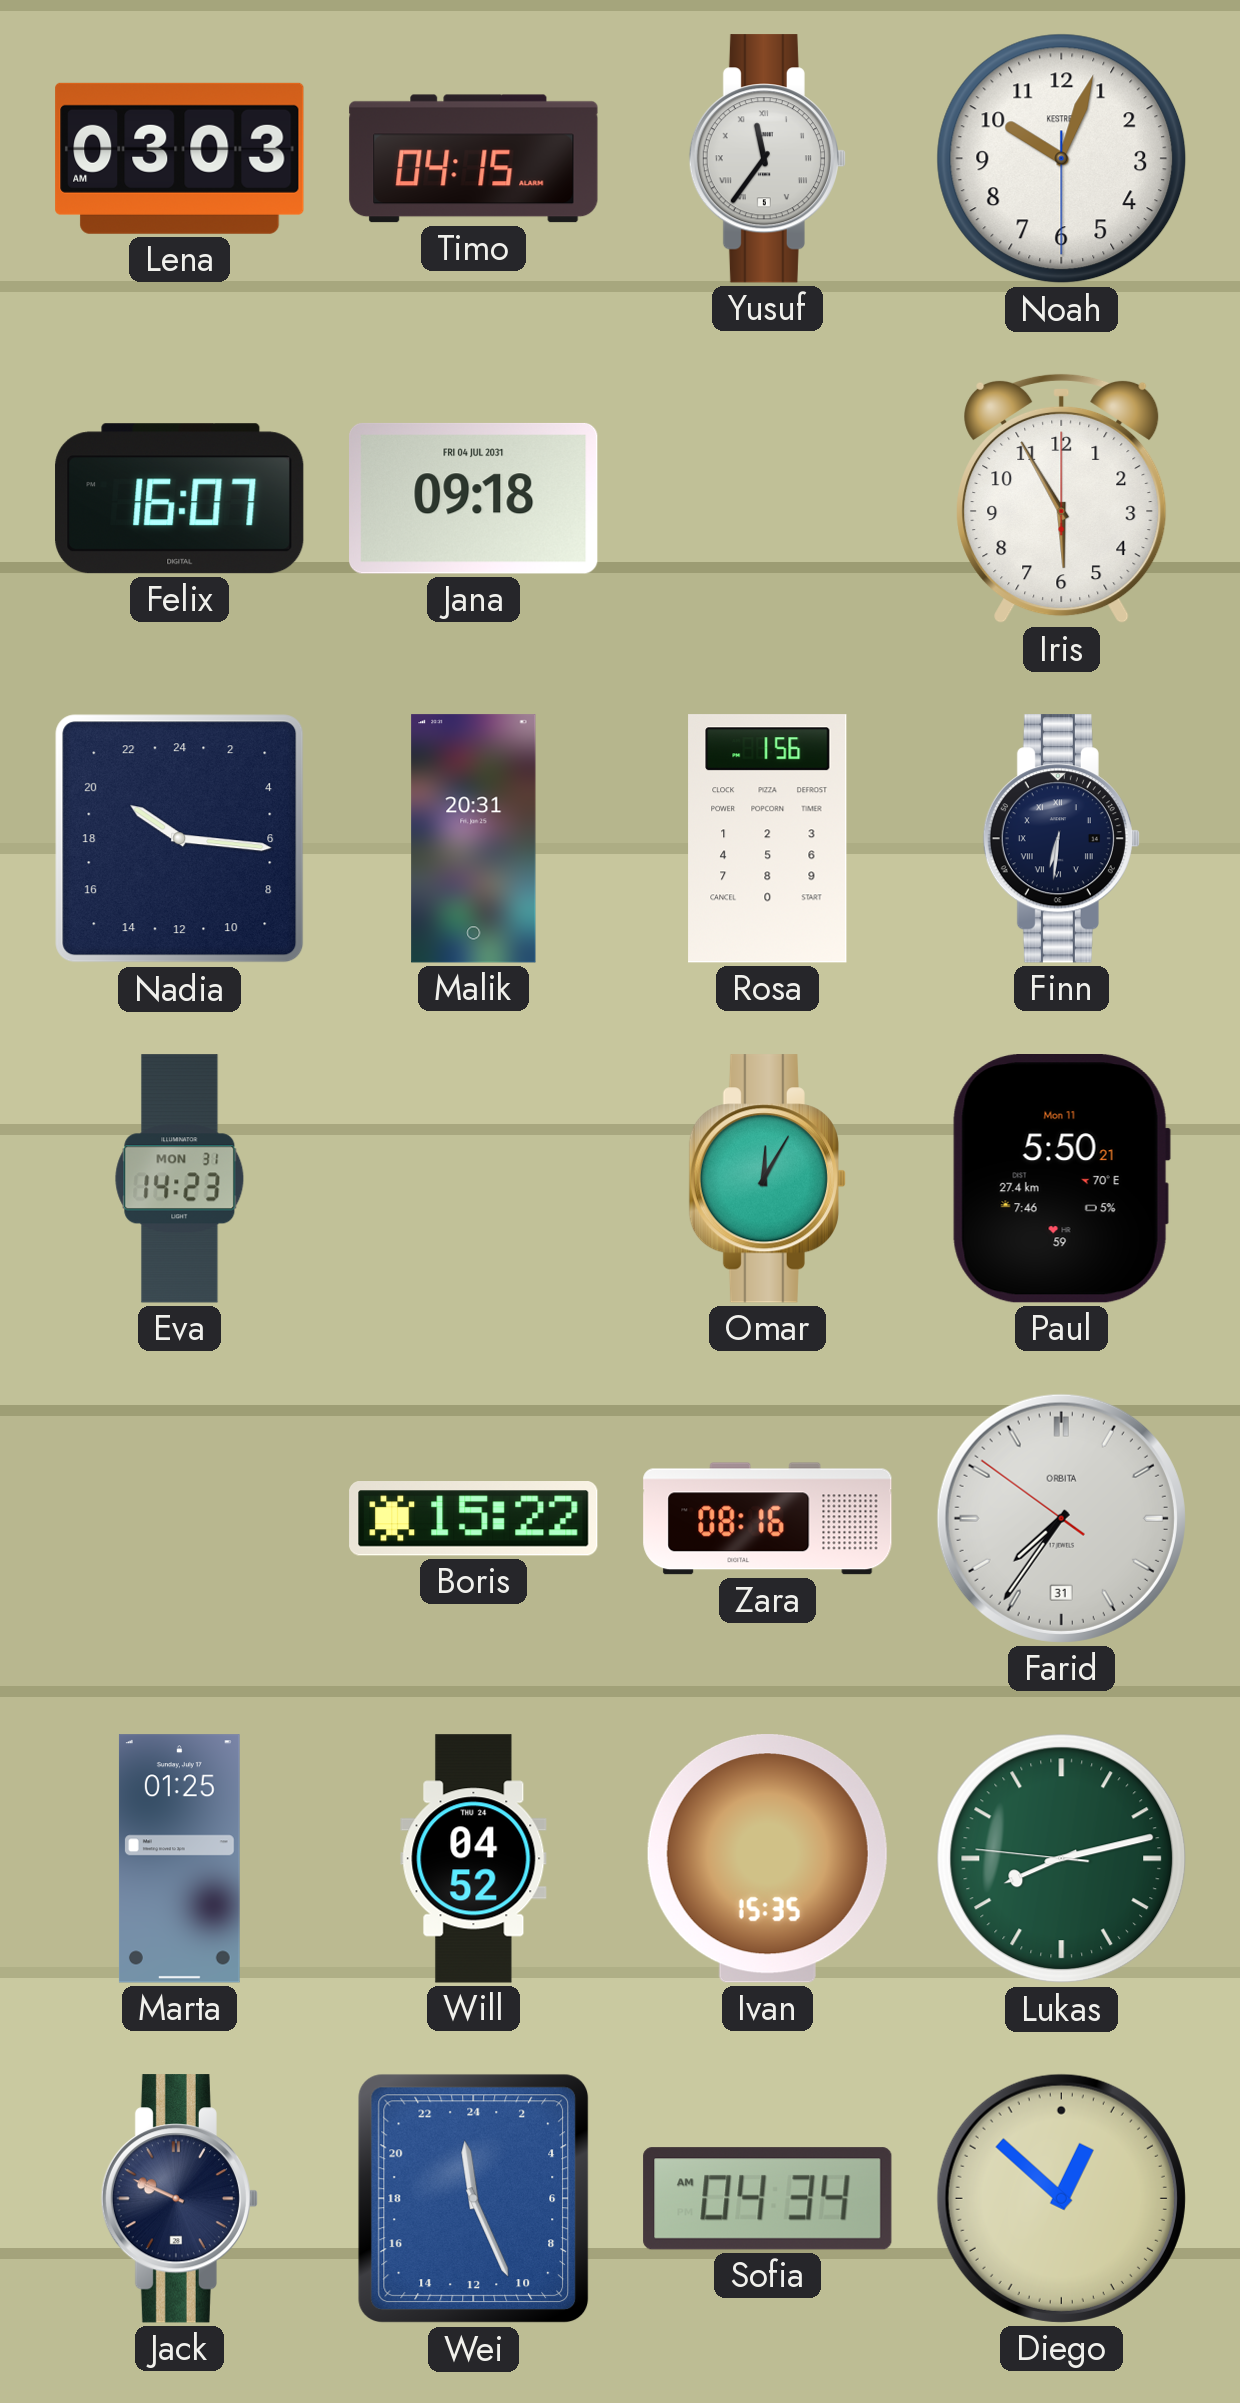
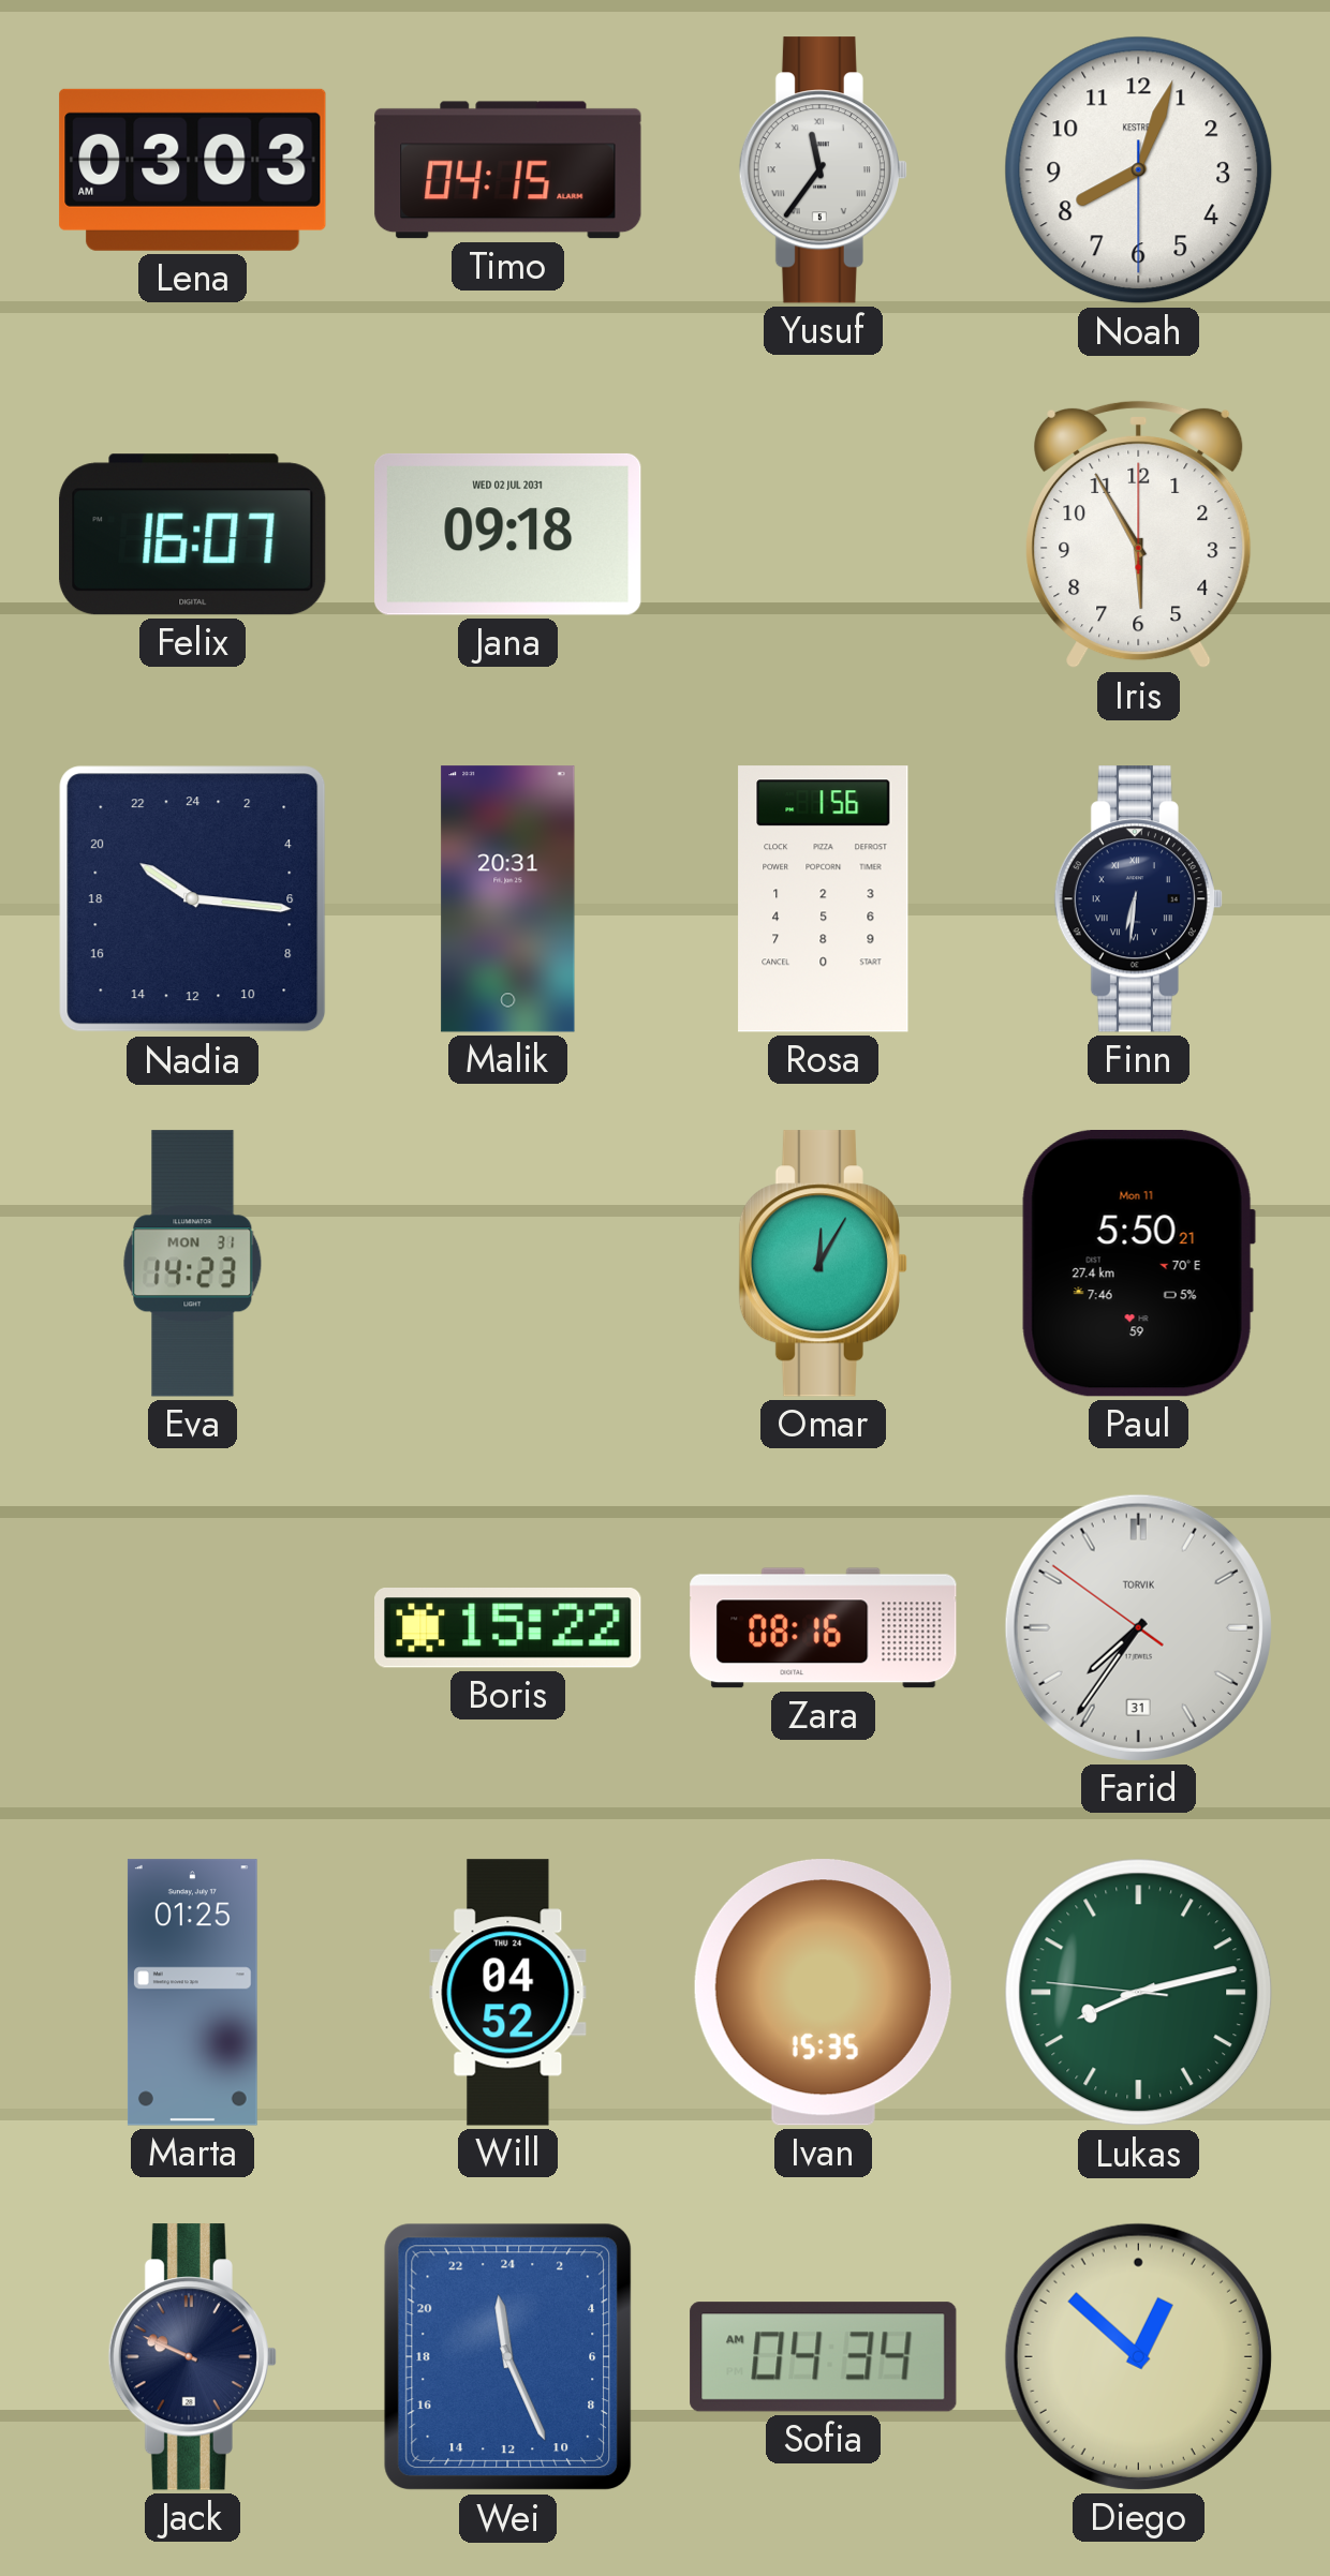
Noah: 10:03 -> 8:03
Jana date: FRI 04 JUL 2031 -> WED 02 JUL 2031
Farid brand: ORBITA -> TORVIK
